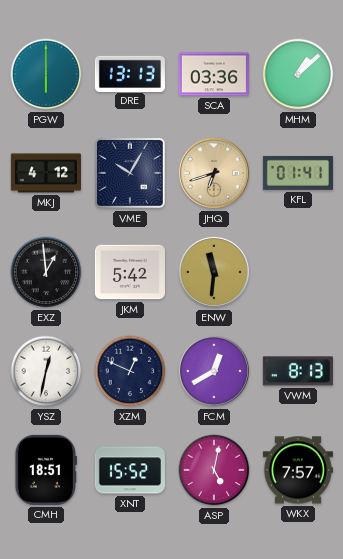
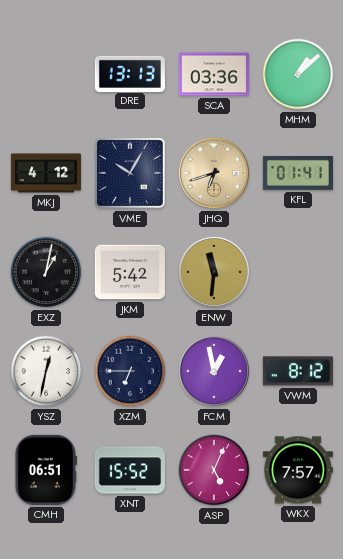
PGW: 6:00 -> none
EXZ: 12:59 -> 1:02
XZM: 12:49 -> 6:45
FCM: 12:40 -> 12:58
VWM: 8:13 -> 8:12
CMH: 18:51 -> 06:51
ASP: 5:02 -> 5:04
